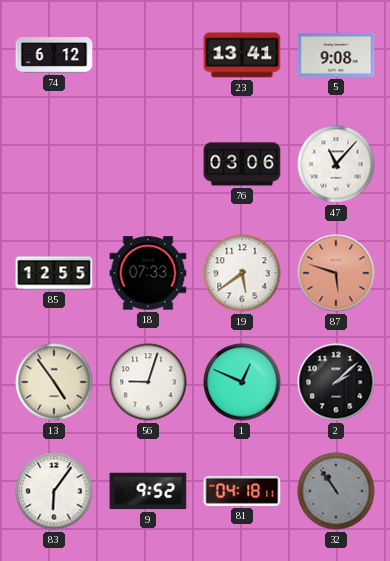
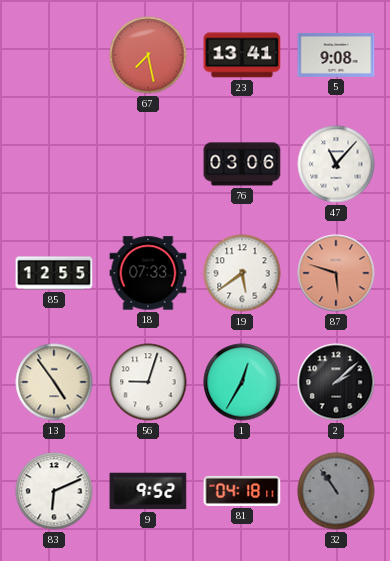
74: 6:12 -> none
67: none -> 7:28
1: 12:49 -> 12:35
83: 6:06 -> 6:11
